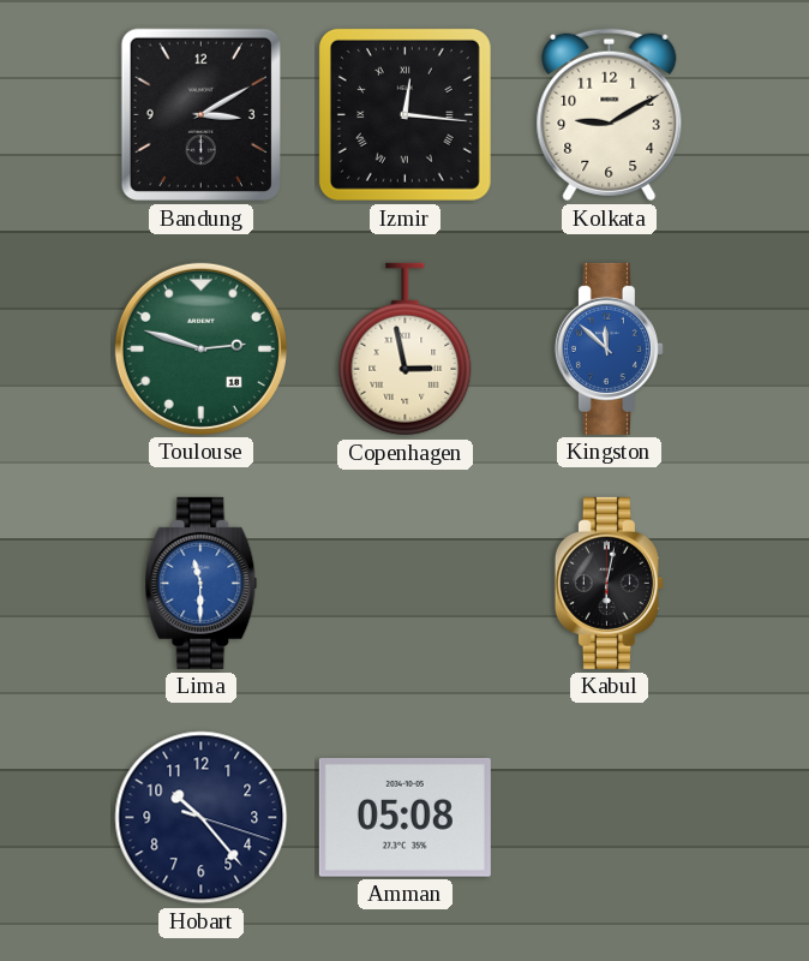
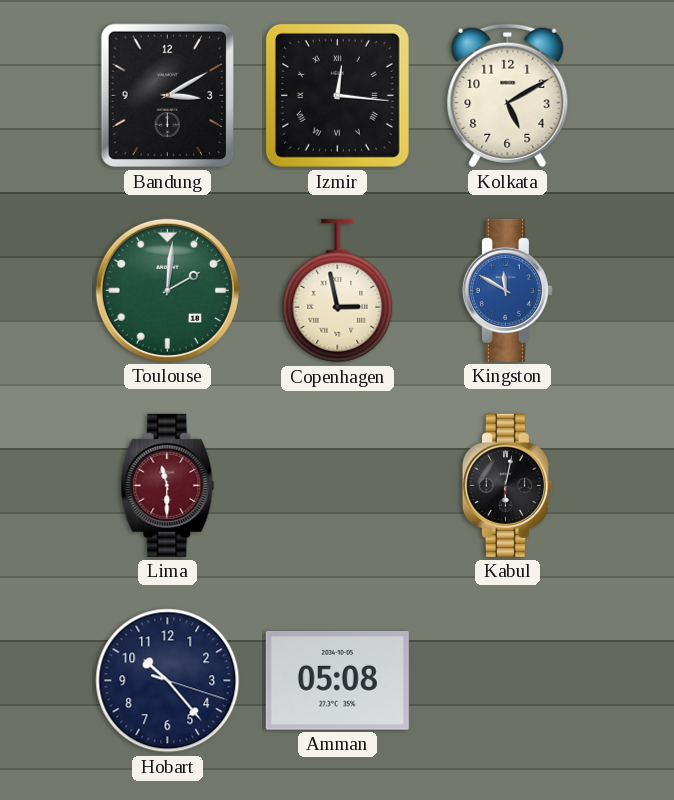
Kolkata: 9:10 -> 5:10
Toulouse: 2:48 -> 2:01
Kingston: 11:52 -> 11:50
Lima dial: blue -> burgundy
